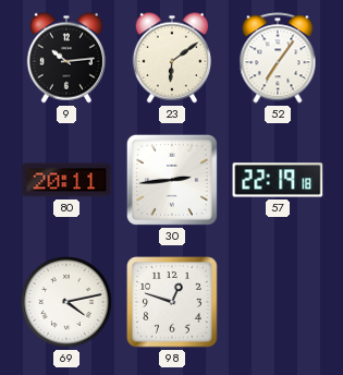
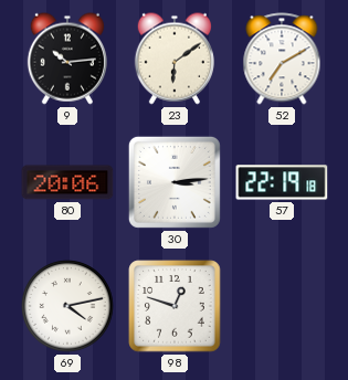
52: 7:06 -> 7:10
80: 20:11 -> 20:06
30: 2:44 -> 3:14
